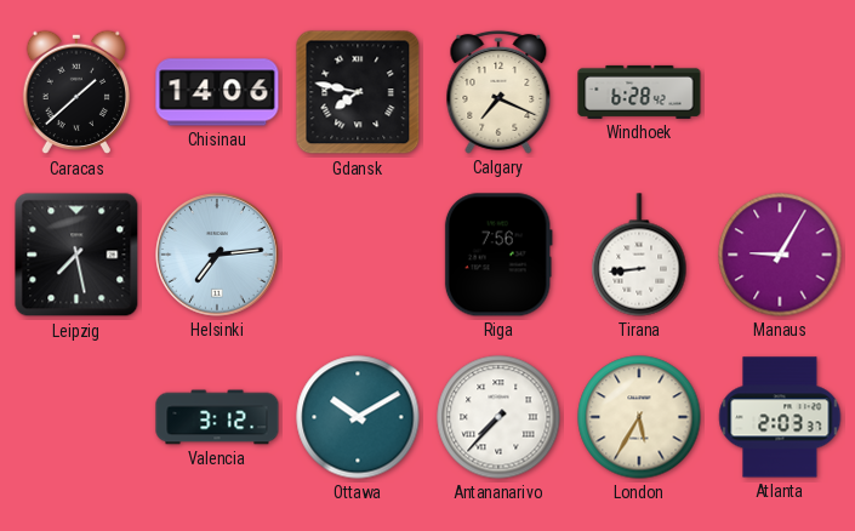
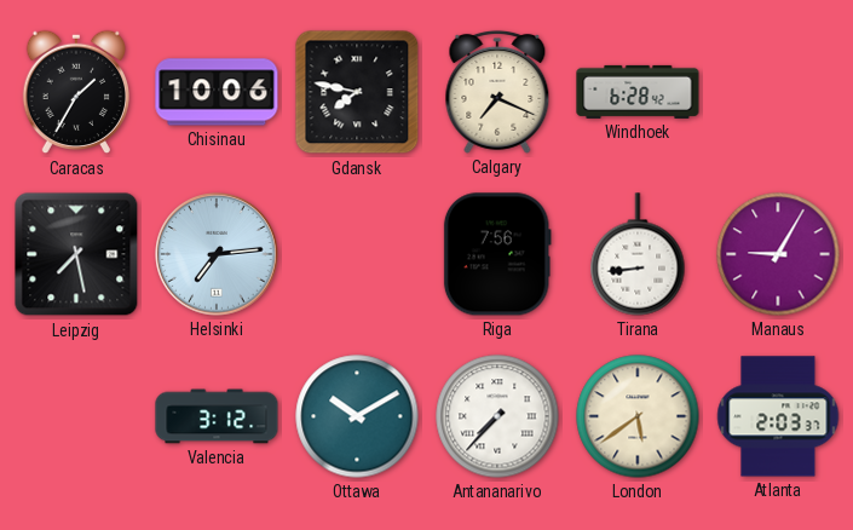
Caracas: 1:38 -> 1:35
Chisinau: 14:06 -> 10:06
London: 5:35 -> 5:39
